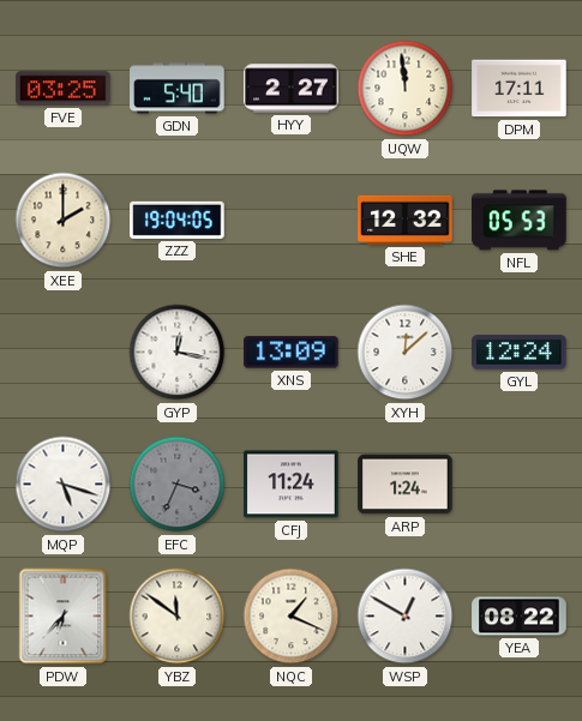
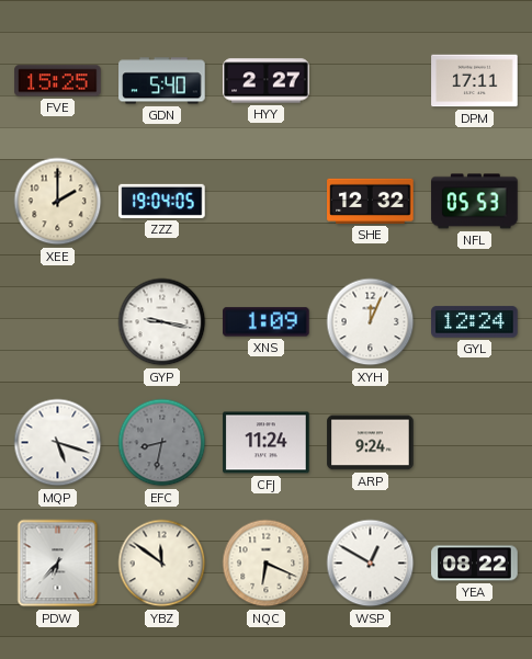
FVE: 03:25 -> 15:25
UQW: 11:59 -> none
GYP: 12:17 -> 9:17
XNS: 13:09 -> 1:09
XYH: 12:08 -> 12:04
EFC: 3:34 -> 8:32
ARP: 1:24 -> 9:24
NQC: 1:19 -> 6:19
